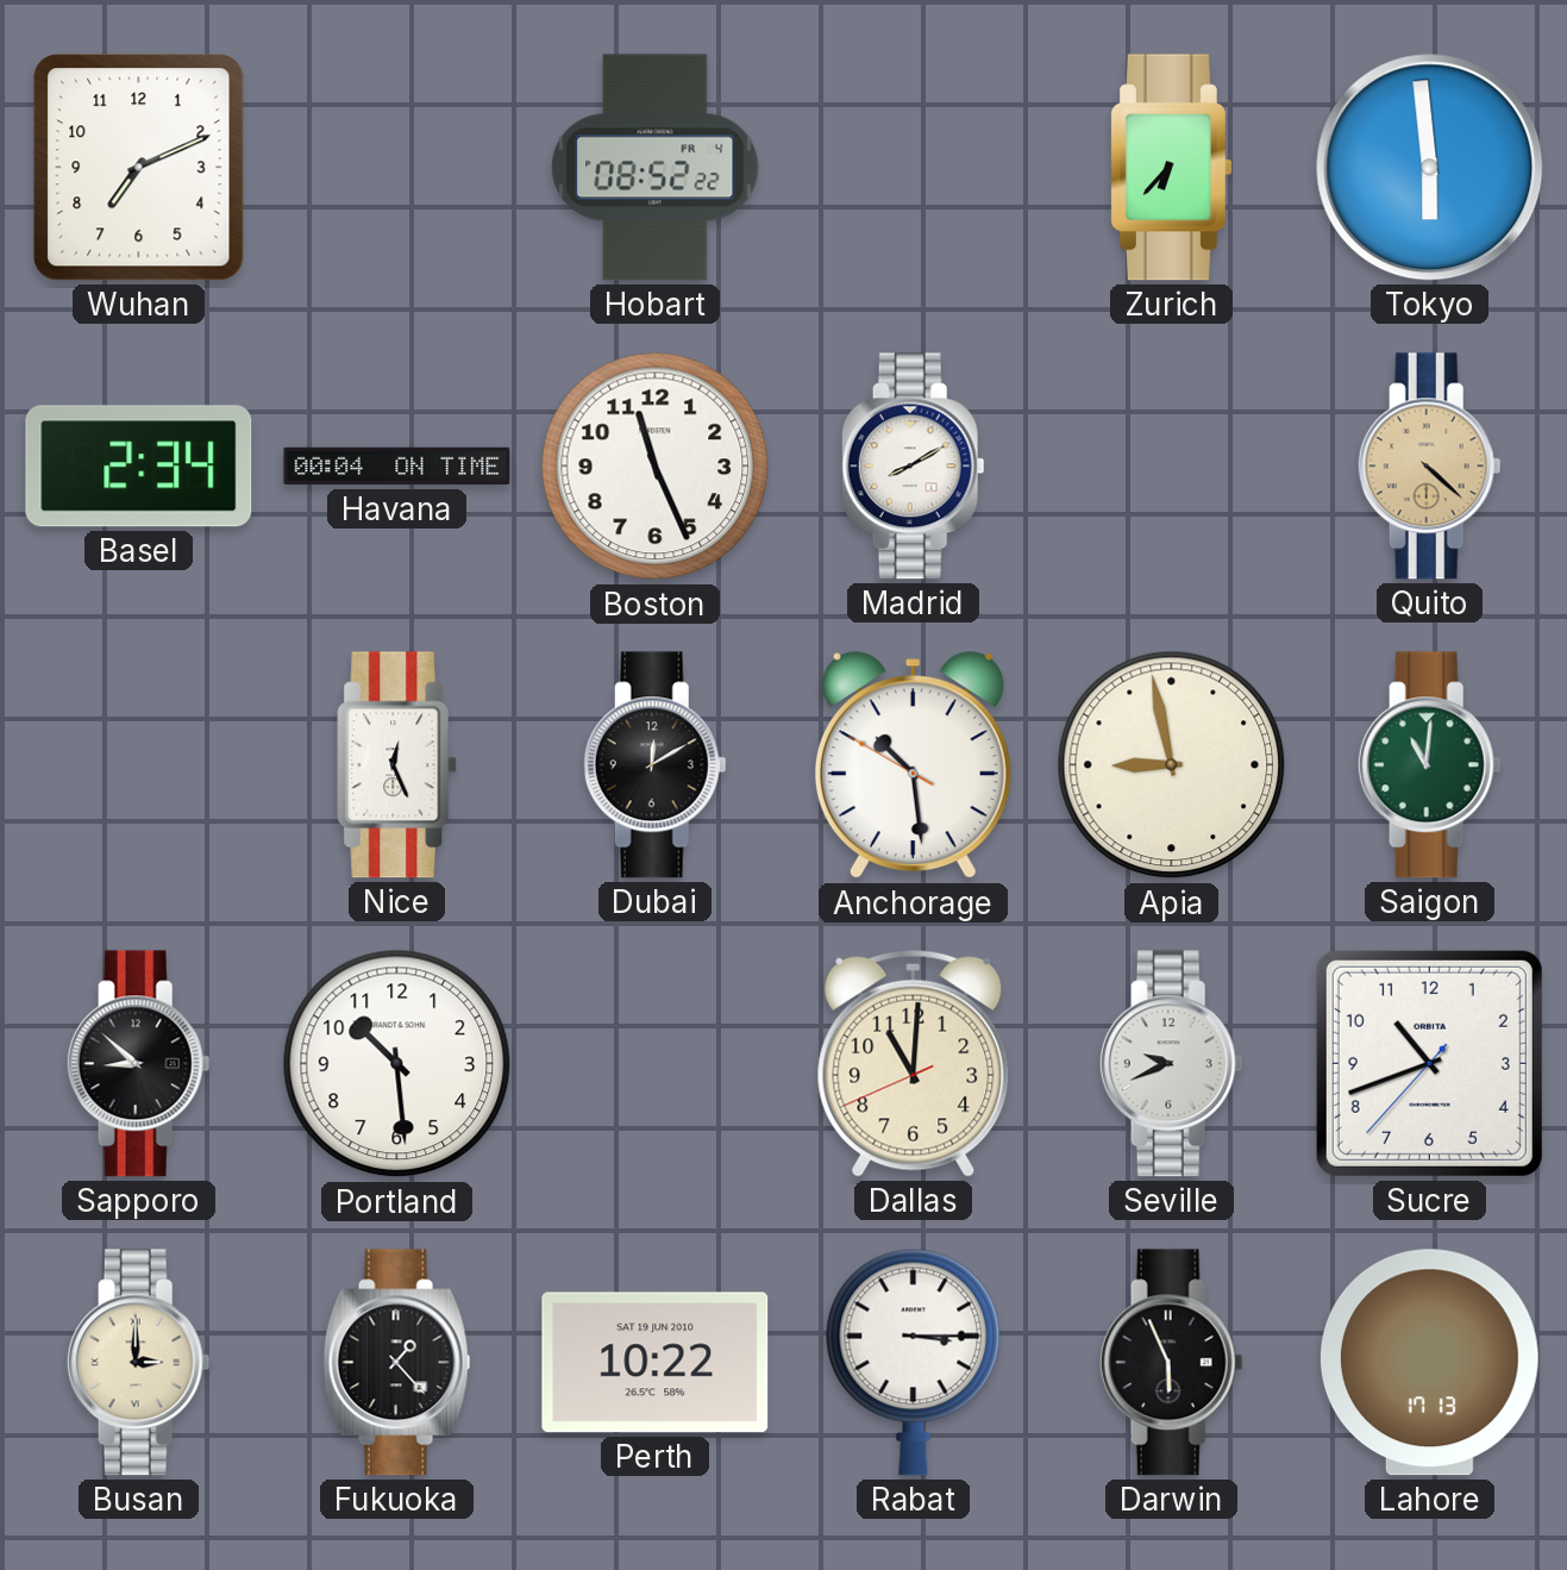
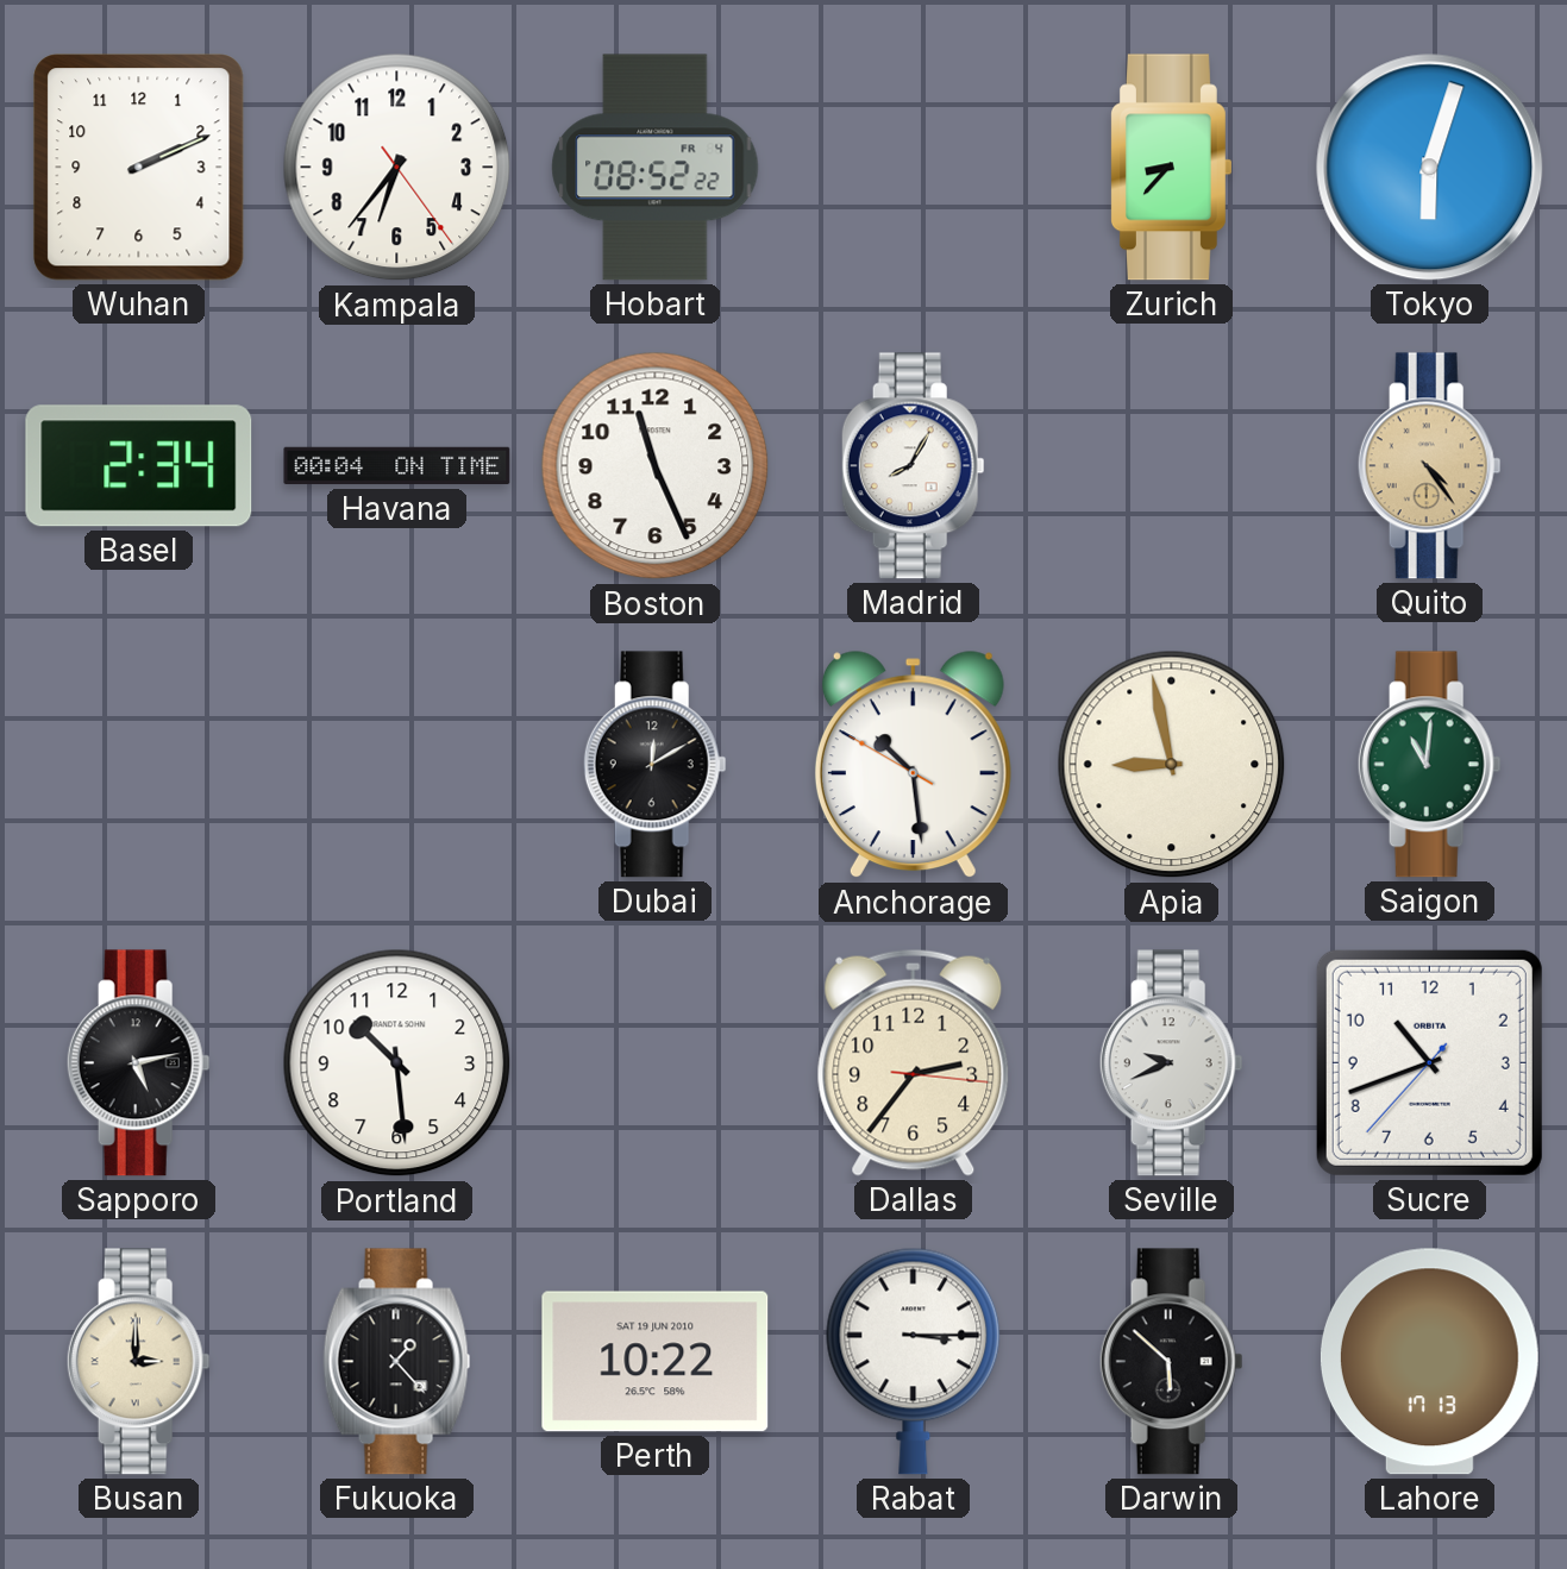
Wuhan: 7:11 -> 2:11
Kampala: none -> 6:36
Zurich: 6:37 -> 8:37
Tokyo: 5:59 -> 6:03
Madrid: 8:10 -> 8:05
Quito: 4:22 -> 4:24
Nice: 12:26 -> none
Sapporo: 8:52 -> 5:13
Dallas: 11:00 -> 2:36
Darwin: 5:56 -> 5:52
